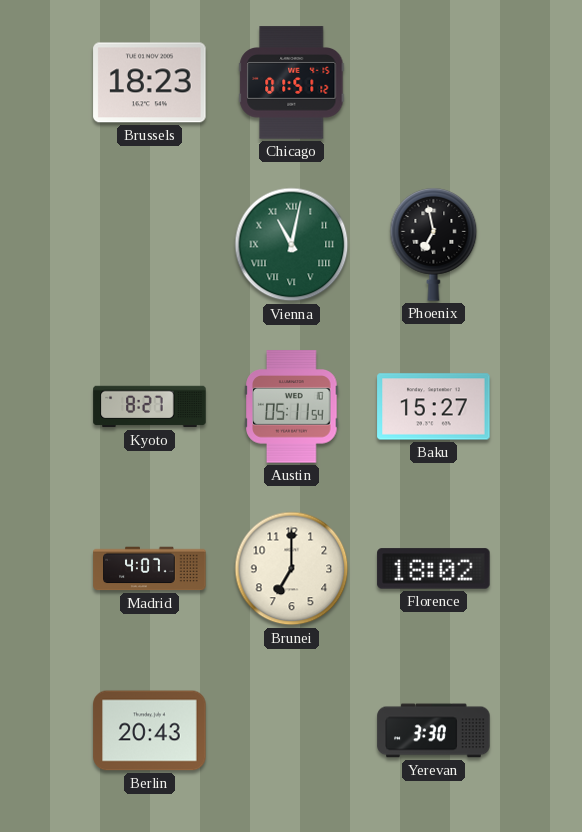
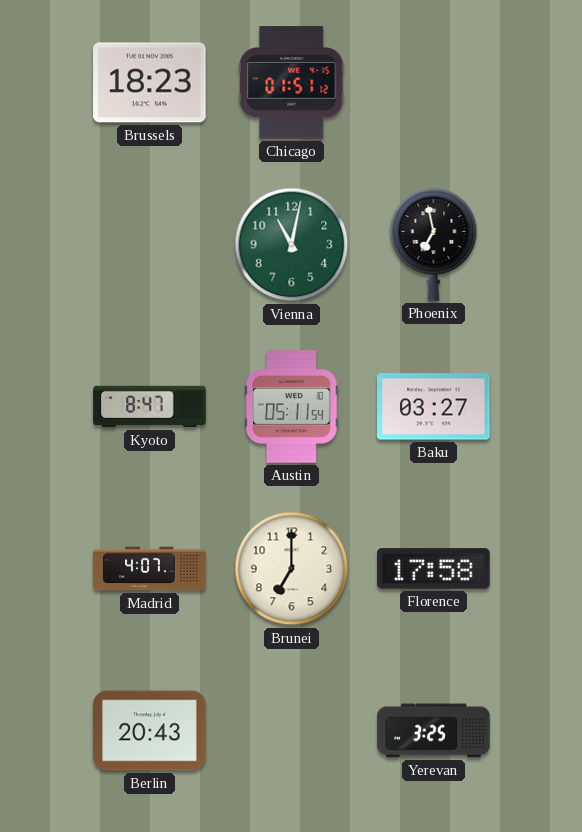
Vienna numerals: Roman -> Arabic
Kyoto: 8:27 -> 8:47
Baku: 15:27 -> 03:27
Florence: 18:02 -> 17:58
Yerevan: 3:30 -> 3:25
